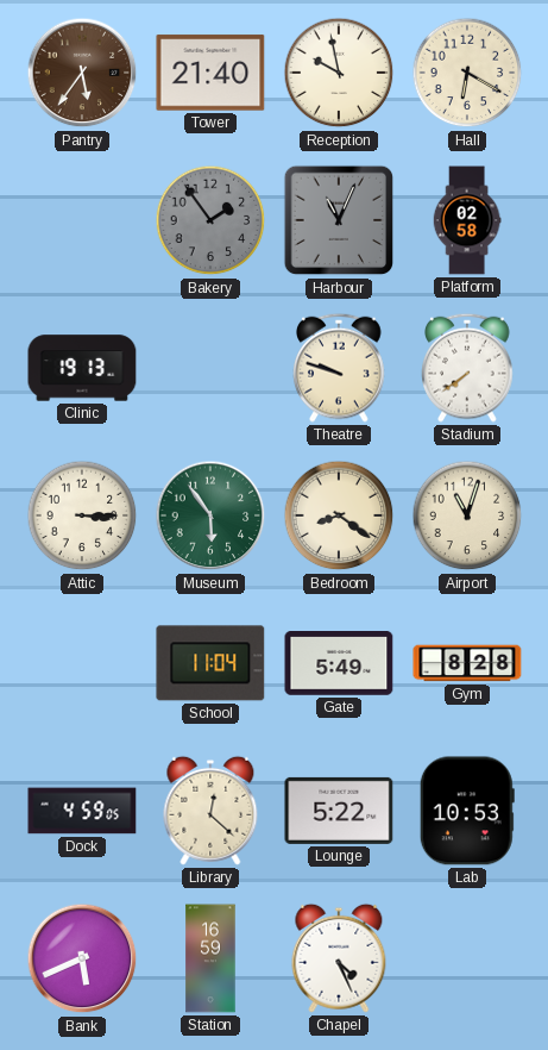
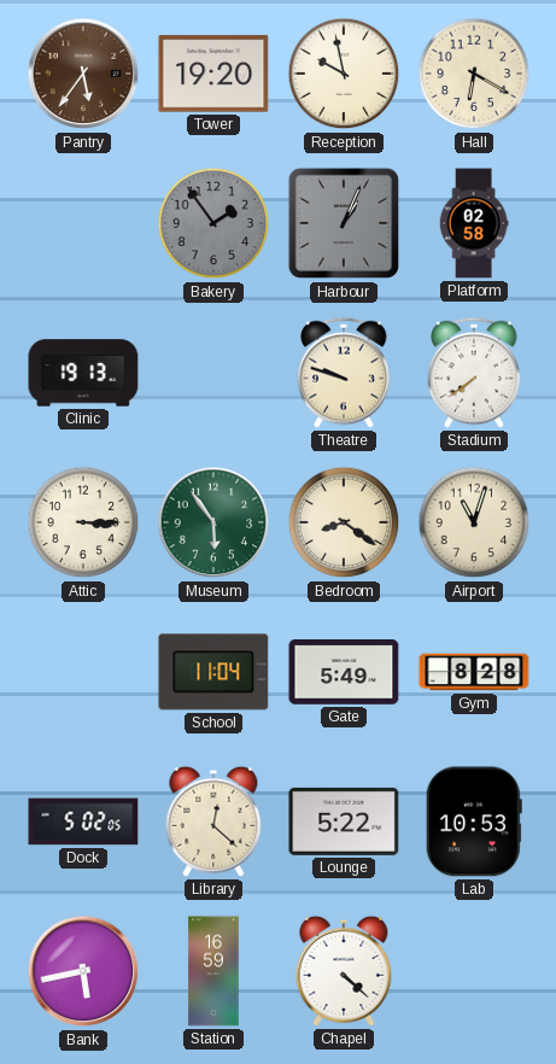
Tower: 21:40 -> 19:20
Harbour: 11:04 -> 1:04
Dock: 4:59 -> 5:02
Bank: 5:41 -> 5:43
Chapel: 4:26 -> 4:22
